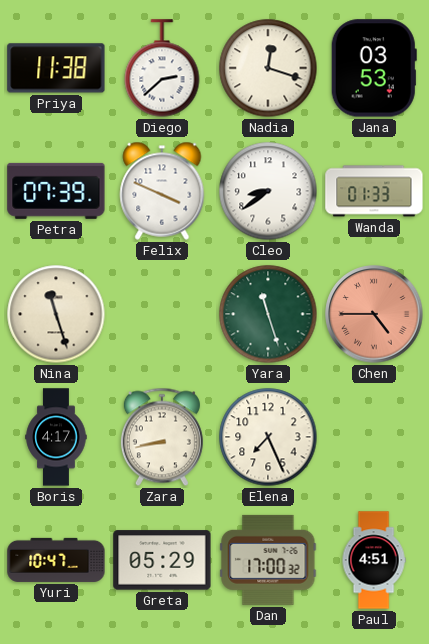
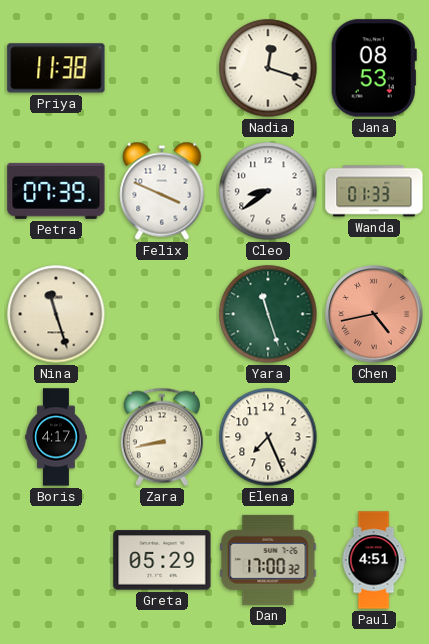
Diego: 2:38 -> none
Jana: 03:53 -> 08:53
Chen: 4:45 -> 4:43
Yuri: 10:47 -> none
